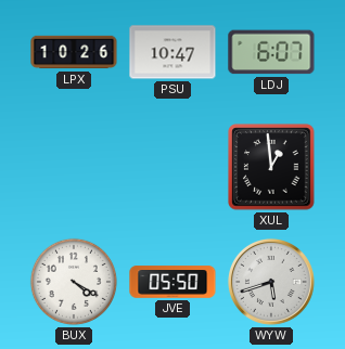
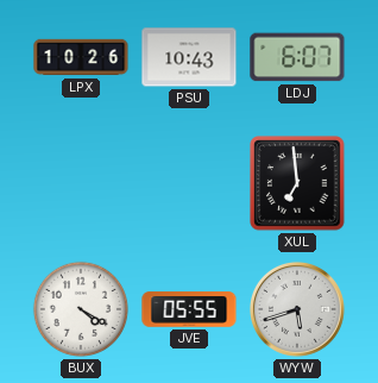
PSU: 10:47 -> 10:43
XUL: 12:59 -> 6:59
JVE: 05:50 -> 05:55
